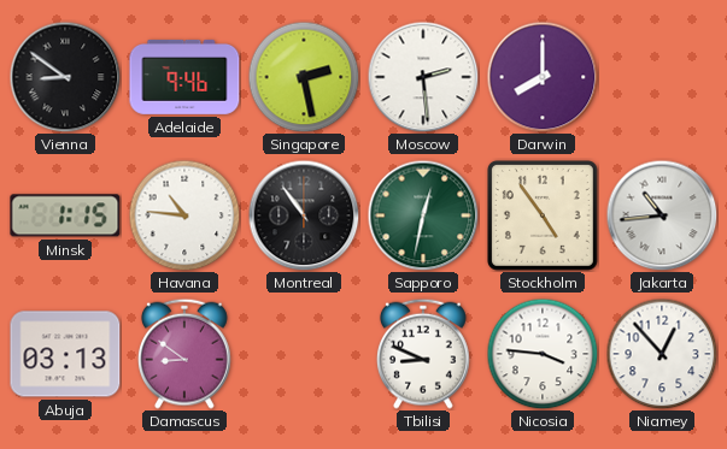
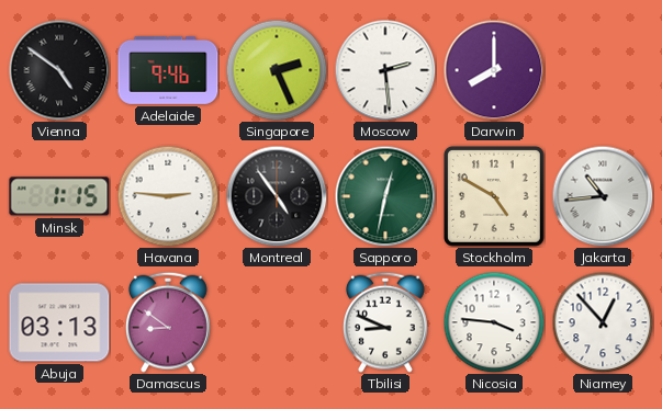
Vienna: 8:51 -> 4:51
Singapore: 2:28 -> 2:26
Havana: 10:46 -> 2:46
Montreal: 10:54 -> 4:54
Stockholm: 4:54 -> 4:50
